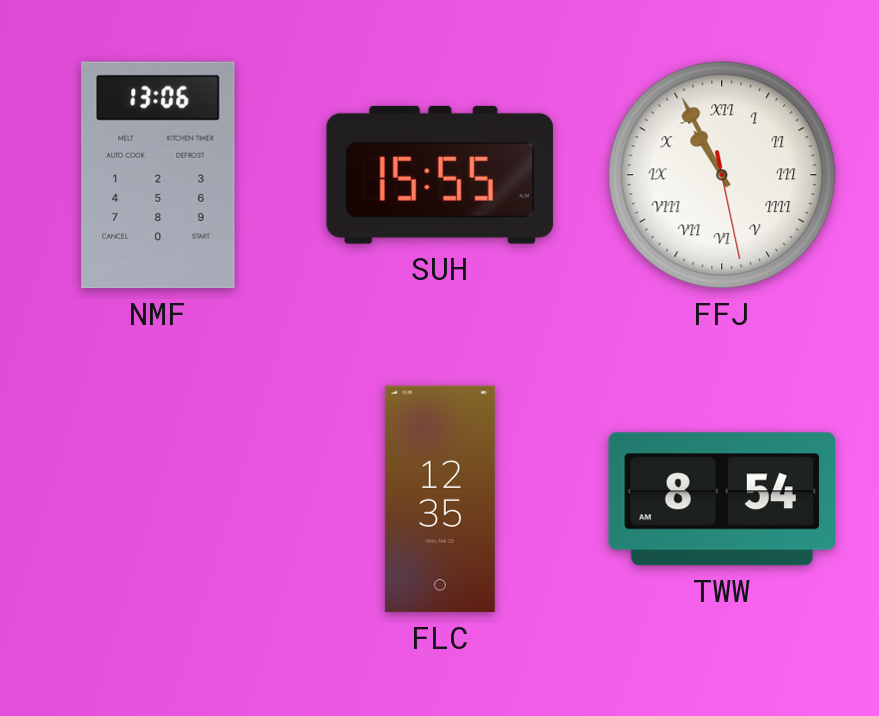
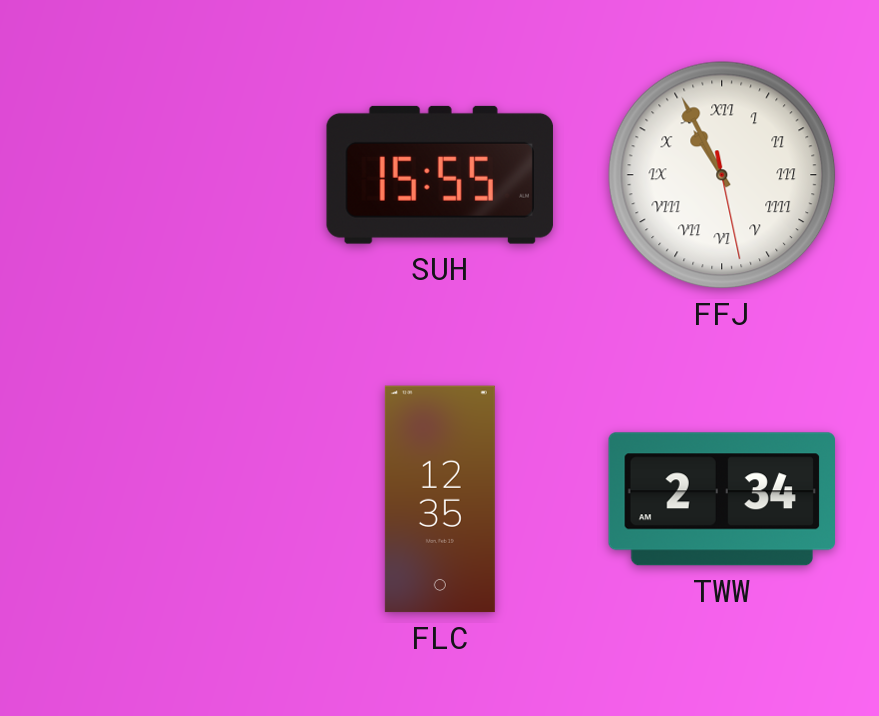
NMF: 13:06 -> none
TWW: 8:54 -> 2:34
